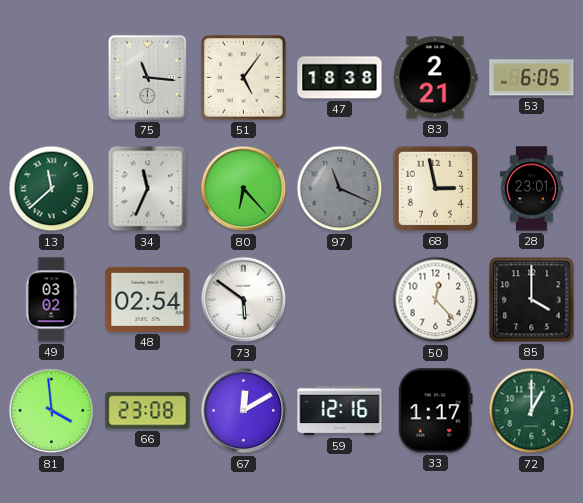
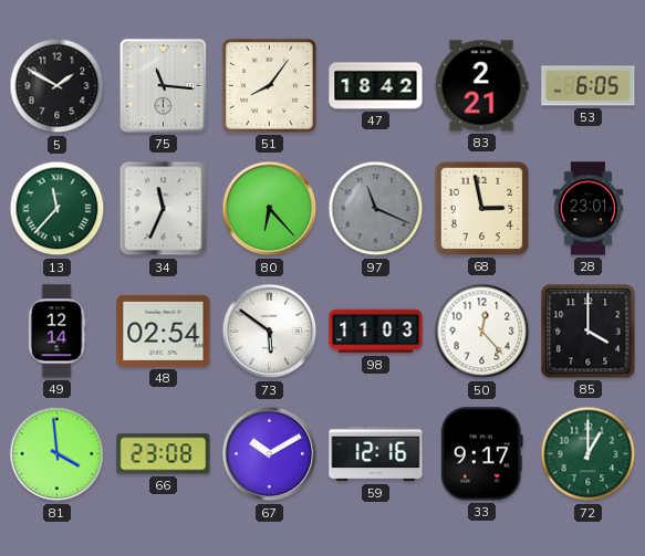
5: none -> 1:50
51: 5:06 -> 8:06
47: 18:38 -> 18:42
13: 11:38 -> 11:37
49: 03:02 -> 12:14
98: none -> 11:03
67: 12:10 -> 10:10
33: 1:17 -> 9:17
